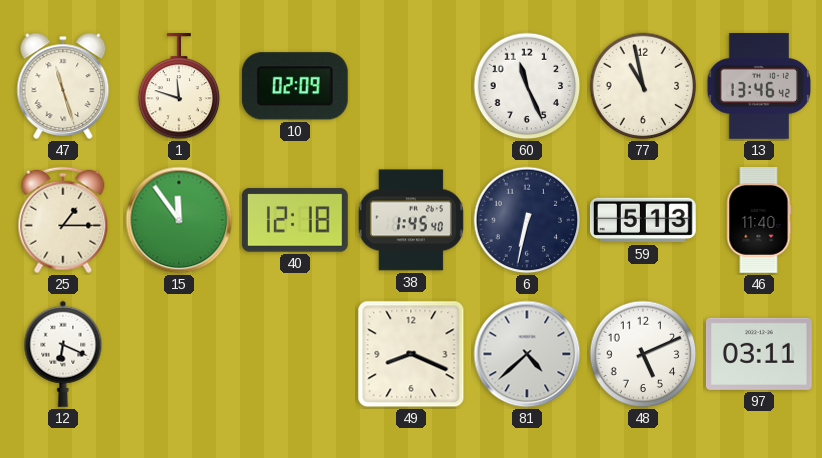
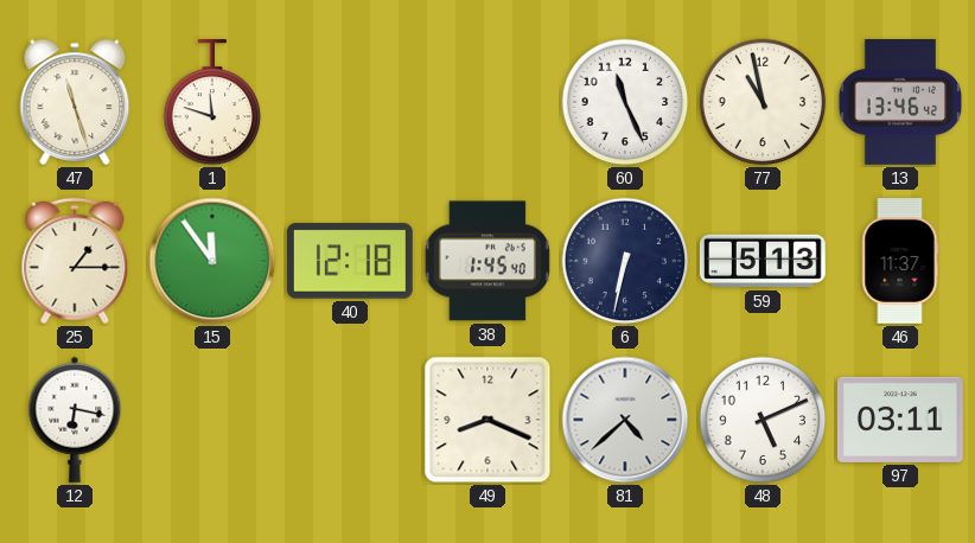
10: 02:09 -> none
46: 11:40 -> 11:37
12: 6:19 -> 6:17
